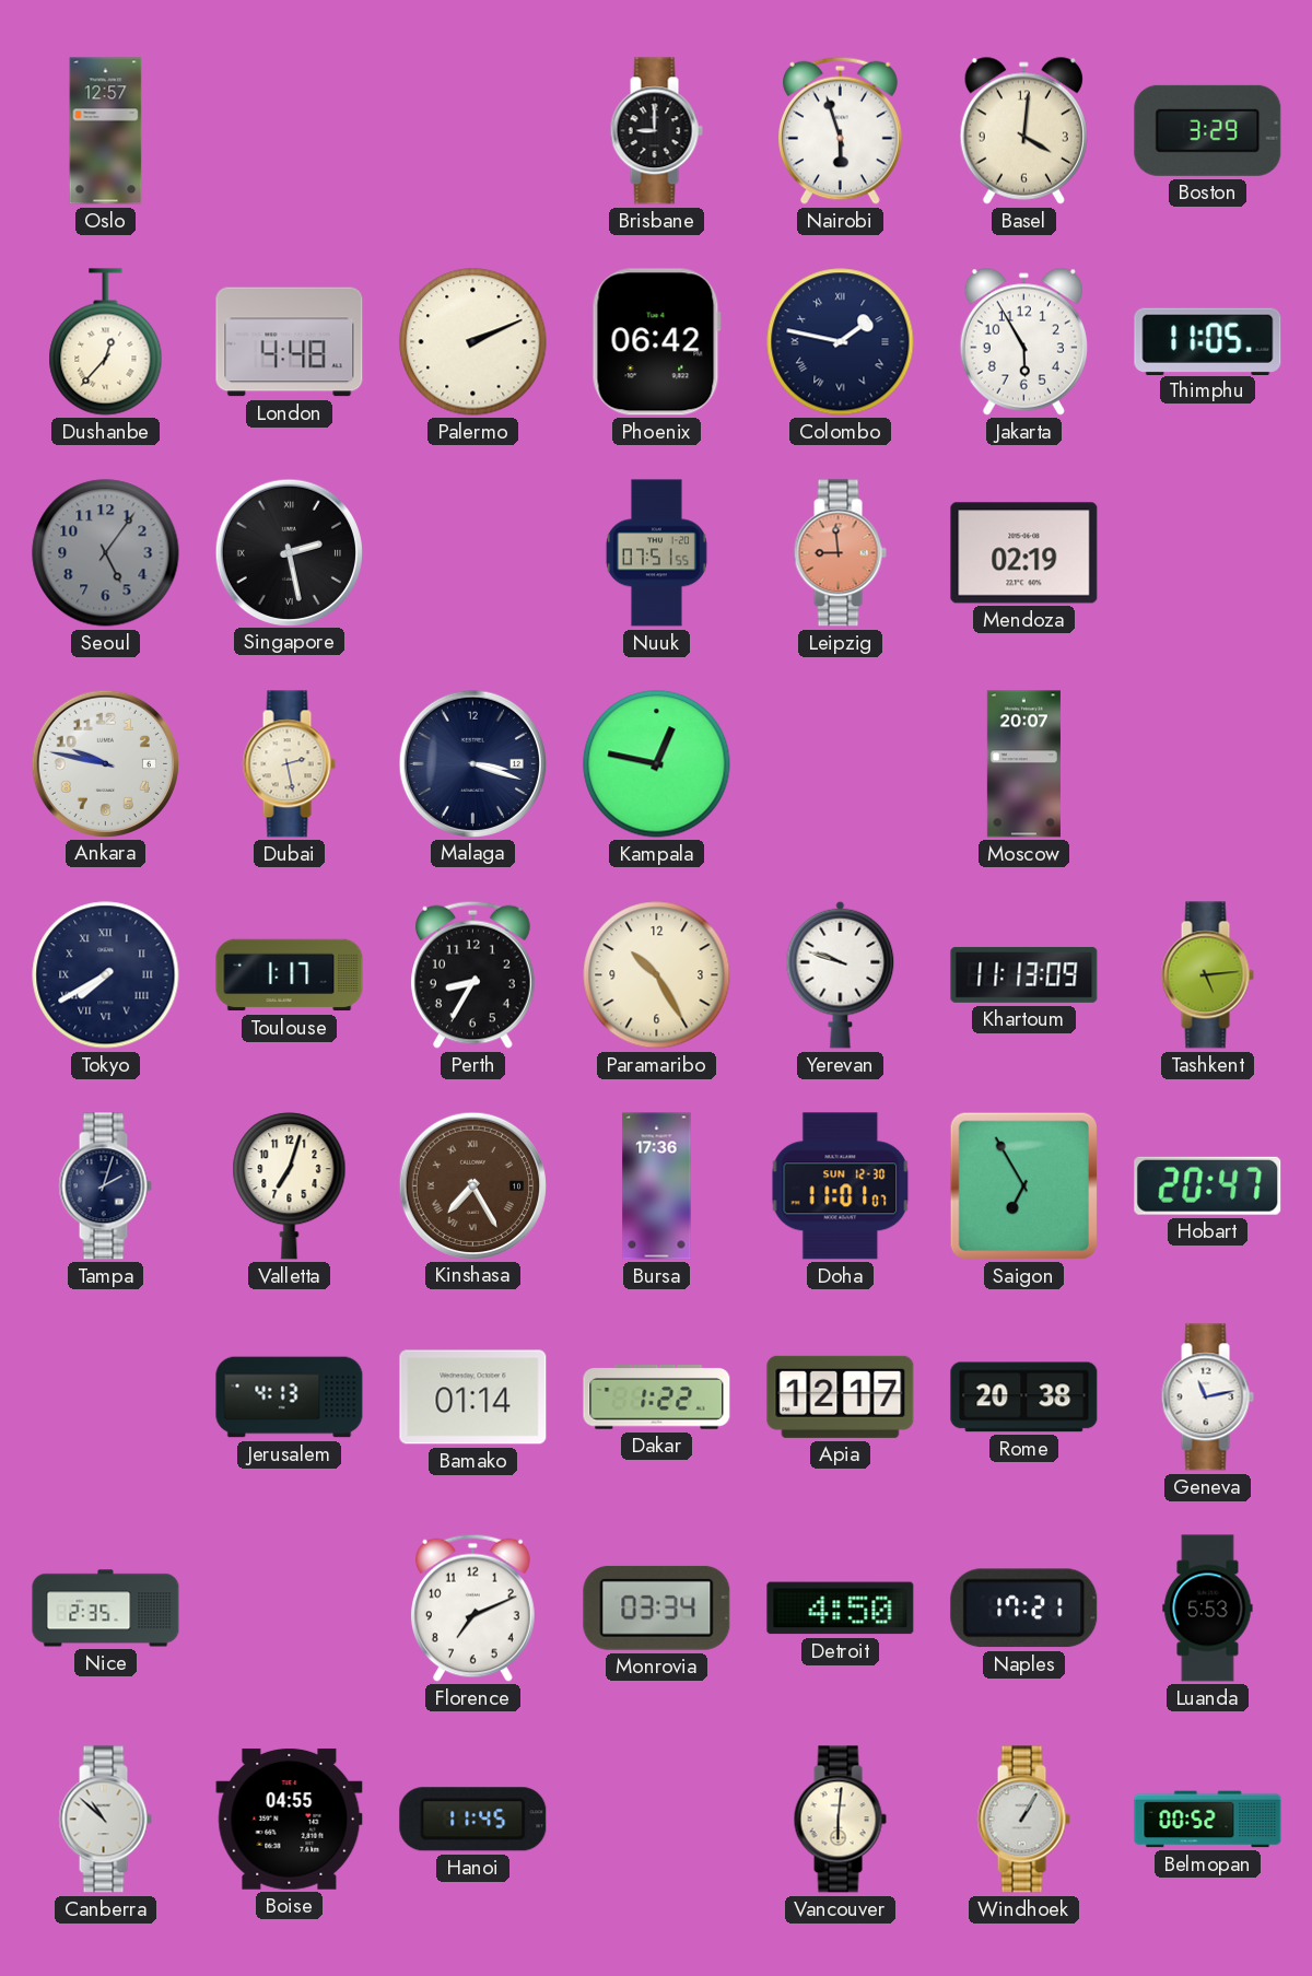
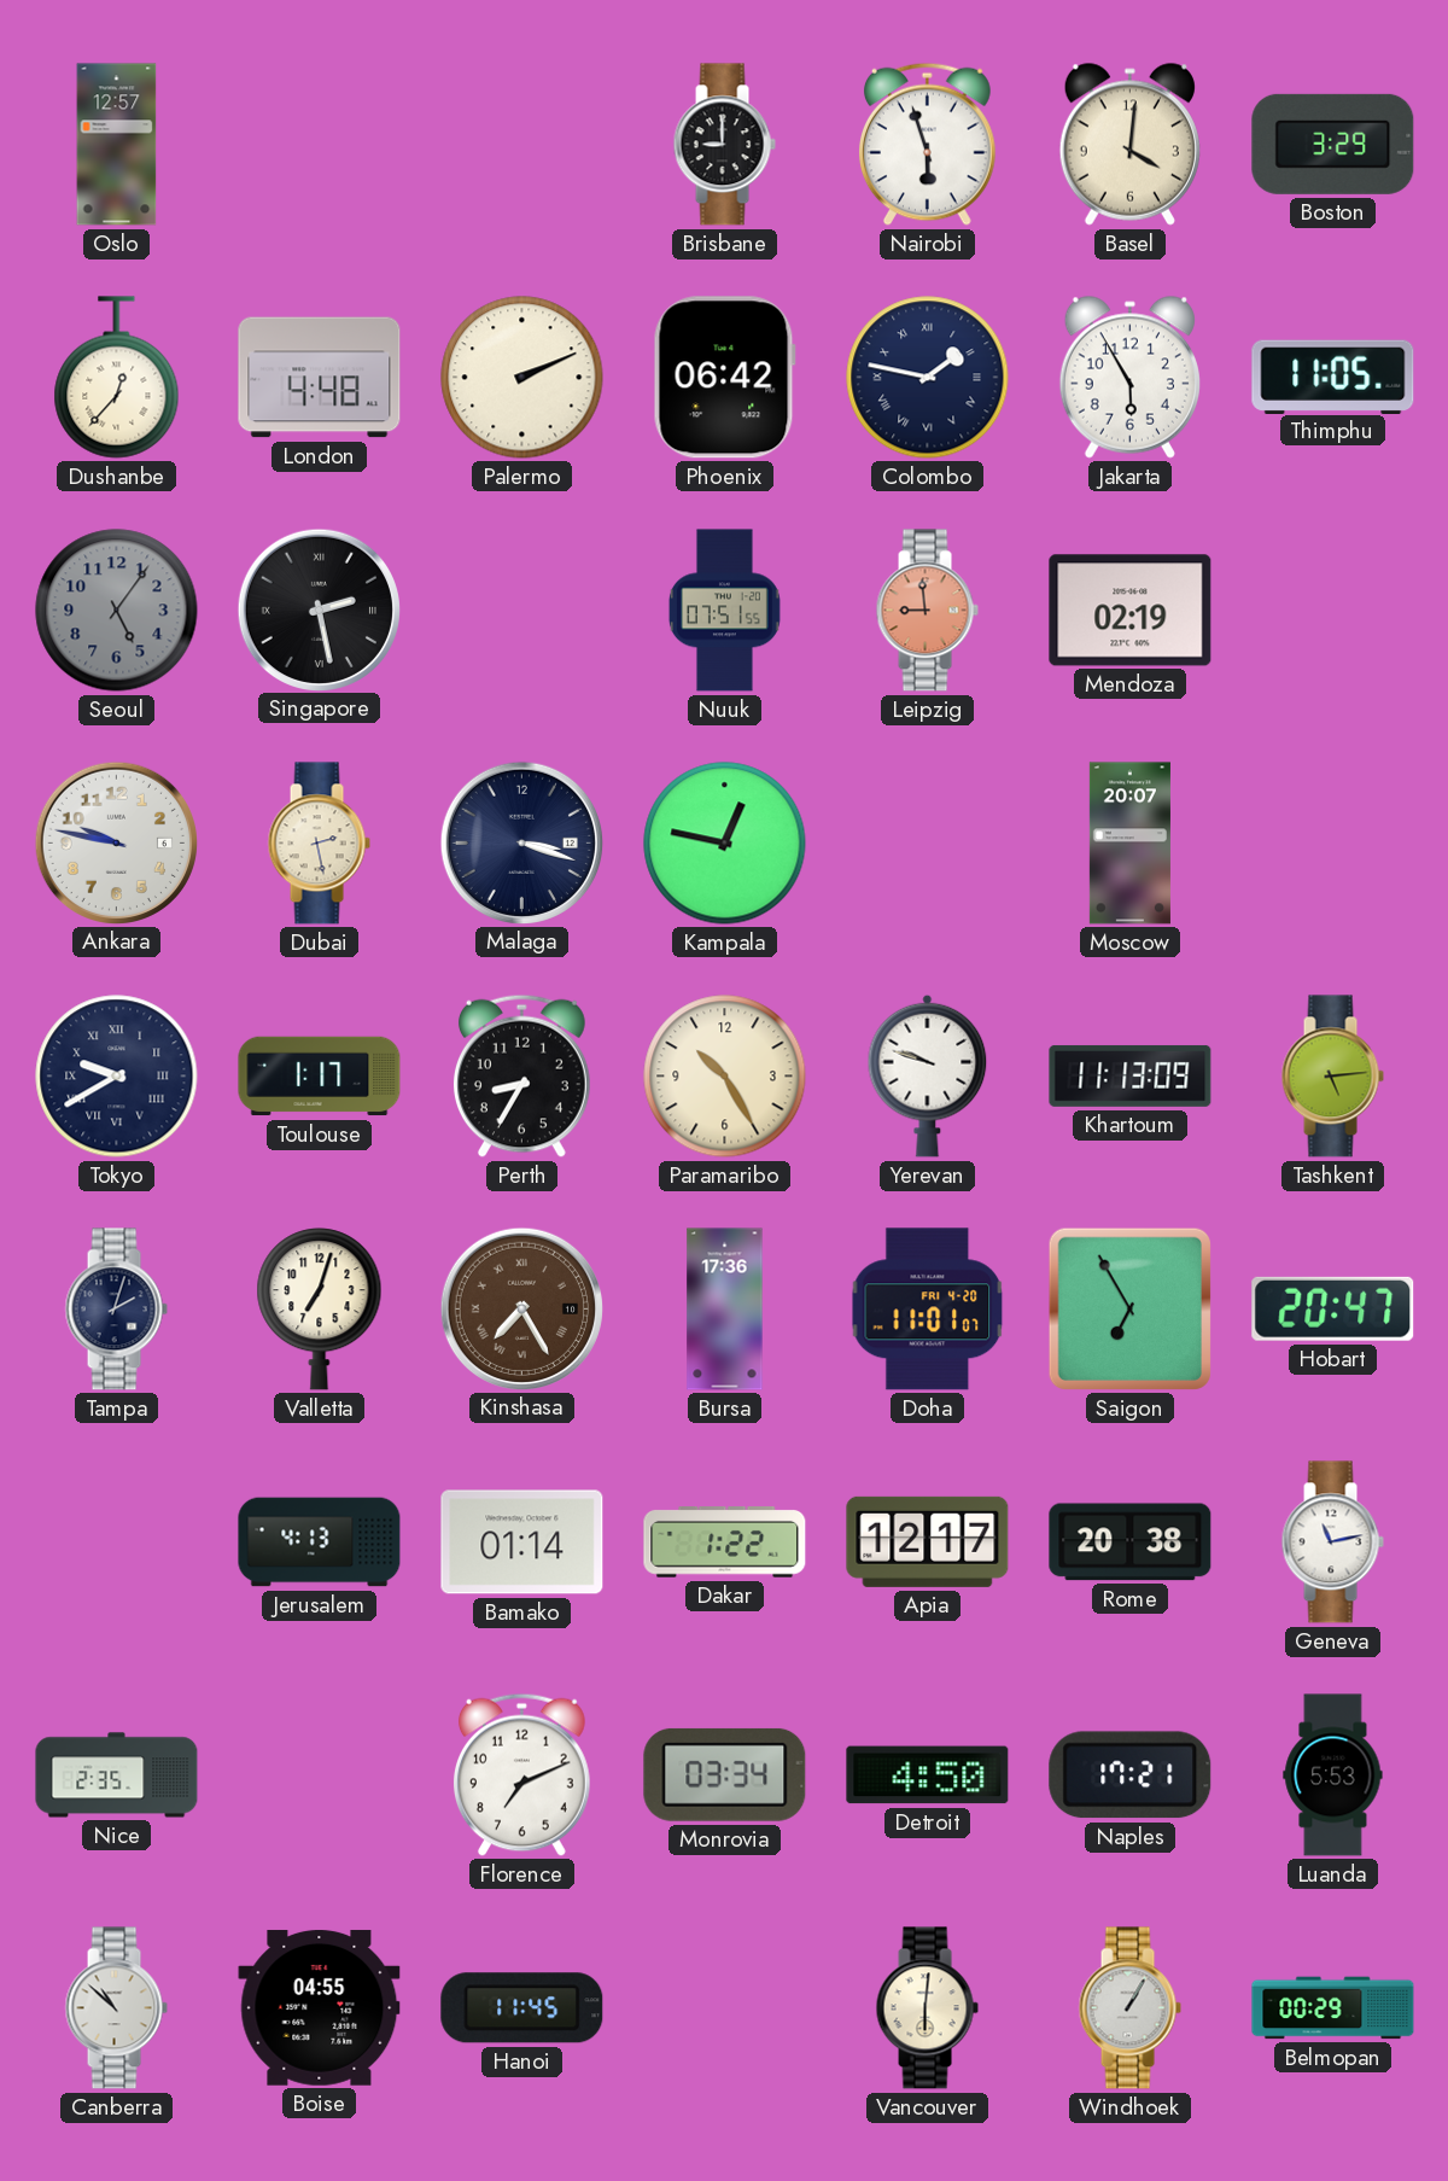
Tokyo: 7:40 -> 9:40
Doha date: SUN 12-30 -> FRI 4-20
Belmopan: 00:52 -> 00:29
